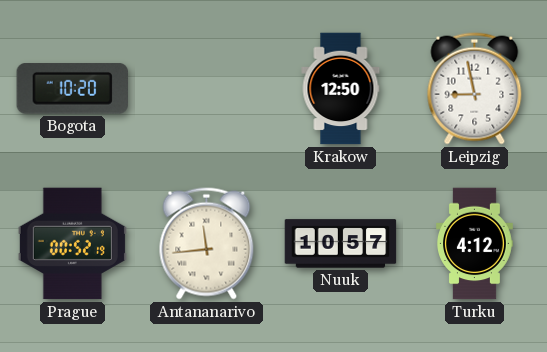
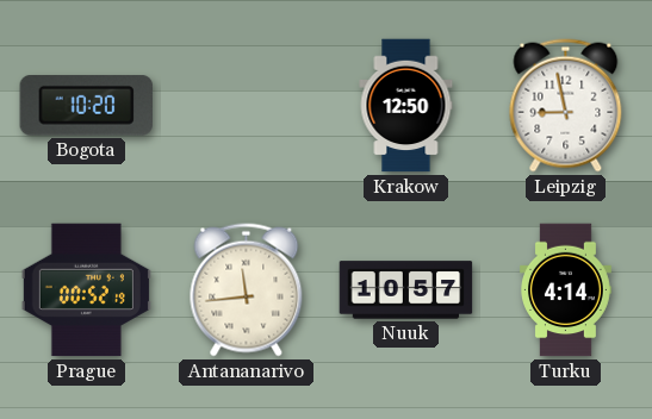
Turku: 4:12 -> 4:14
